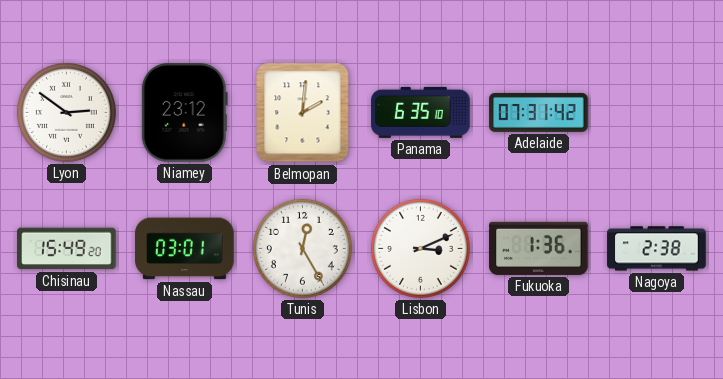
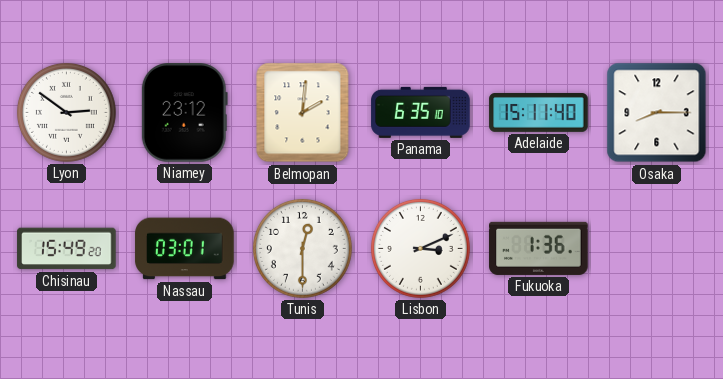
Adelaide: 07:31 -> 15:11
Osaka: none -> 8:15
Tunis: 12:25 -> 12:30
Nagoya: 2:38 -> none
